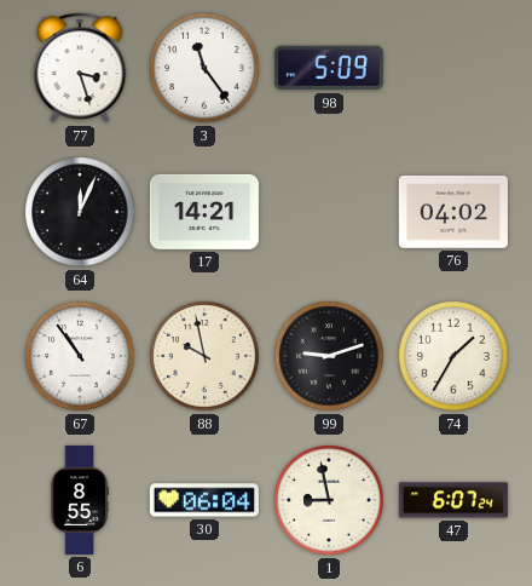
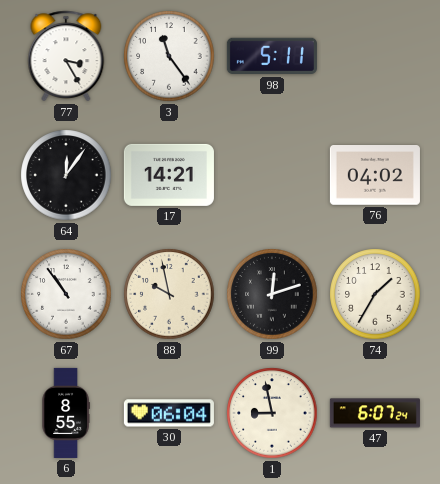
77: 3:27 -> 3:25
98: 5:09 -> 5:11
64: 12:04 -> 12:06
99: 9:12 -> 12:12
